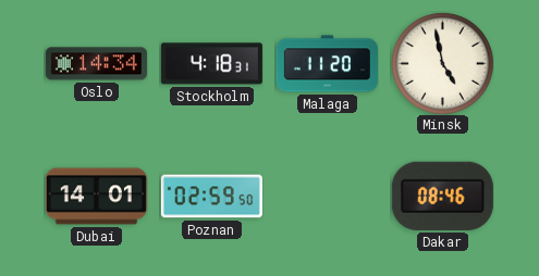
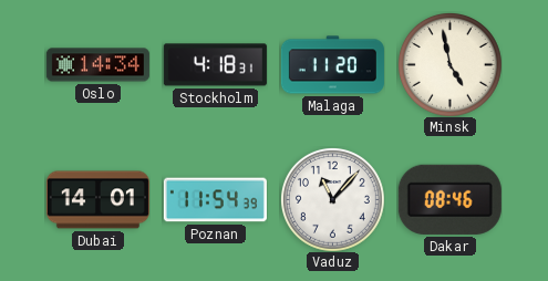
Poznan: 02:59 -> 11:54
Vaduz: none -> 11:07
